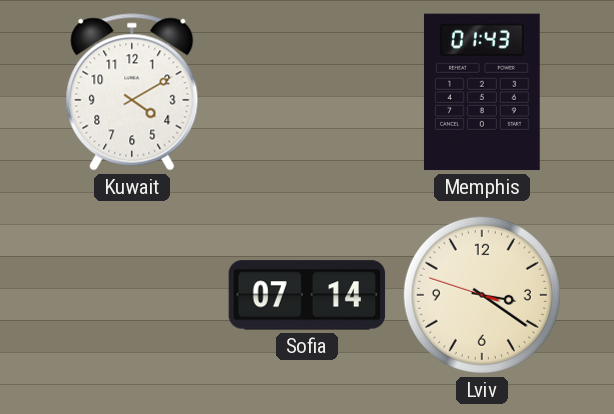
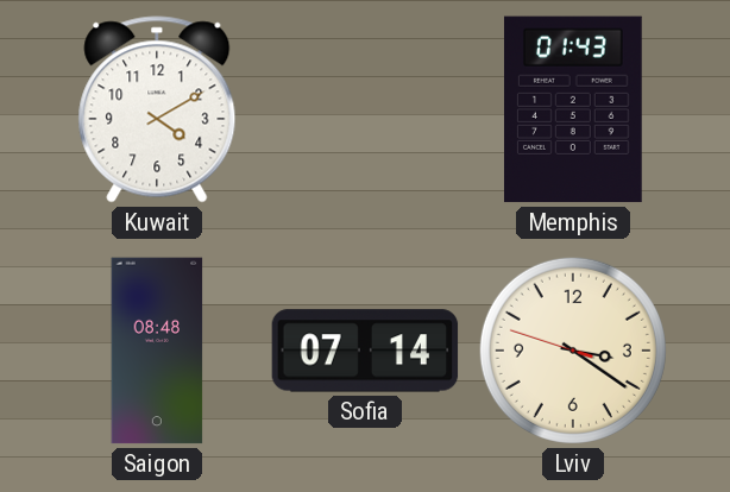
Saigon: none -> 08:48
